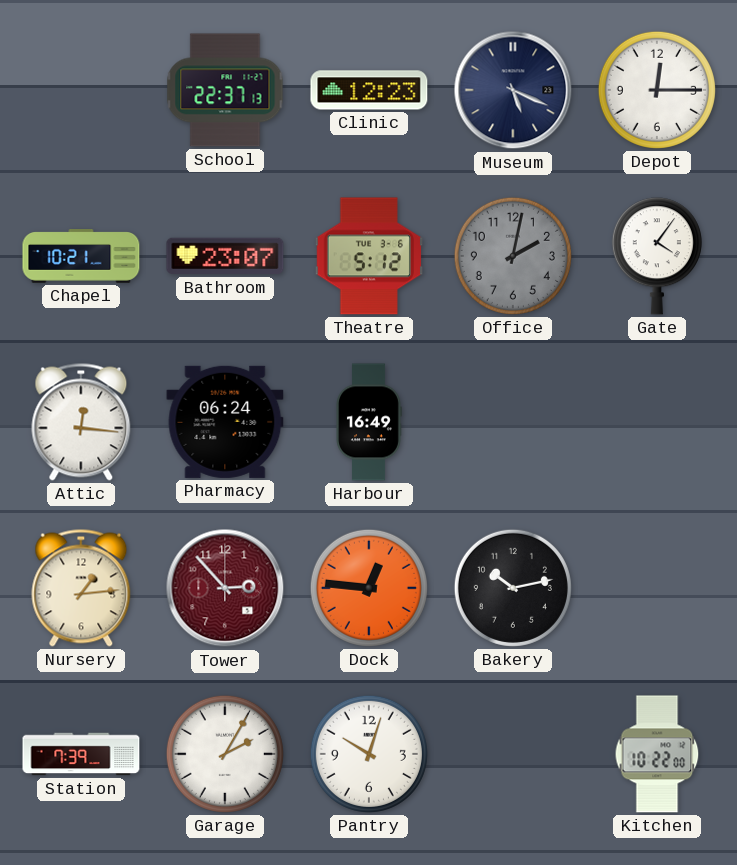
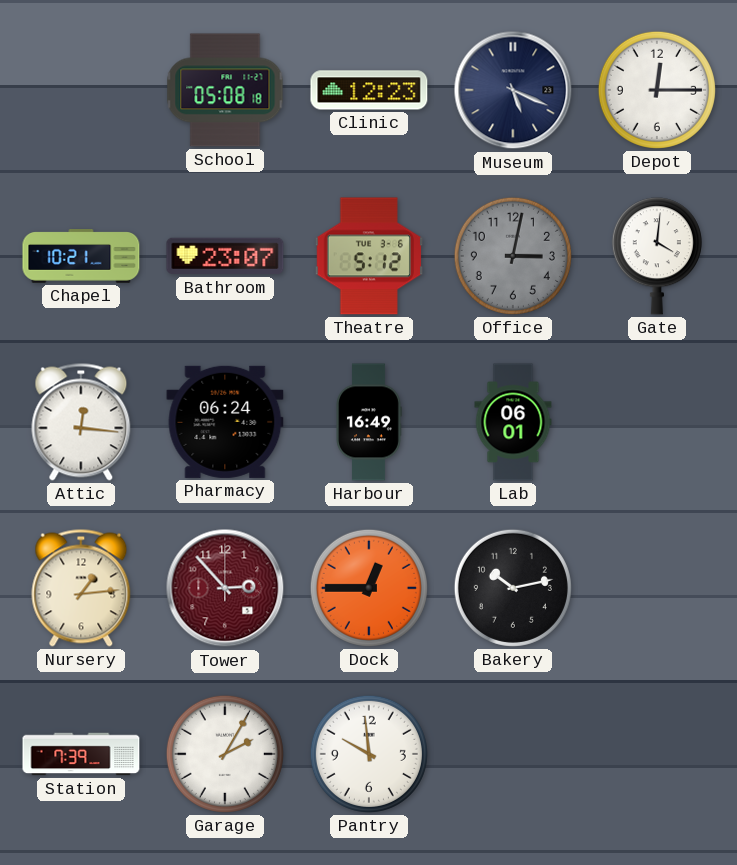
School: 22:37 -> 05:08
Office: 2:02 -> 3:02
Gate: 4:06 -> 4:01
Lab: none -> 06:01
Dock: 12:46 -> 12:45
Pantry: 10:03 -> 9:59
Kitchen: 10:22 -> none
